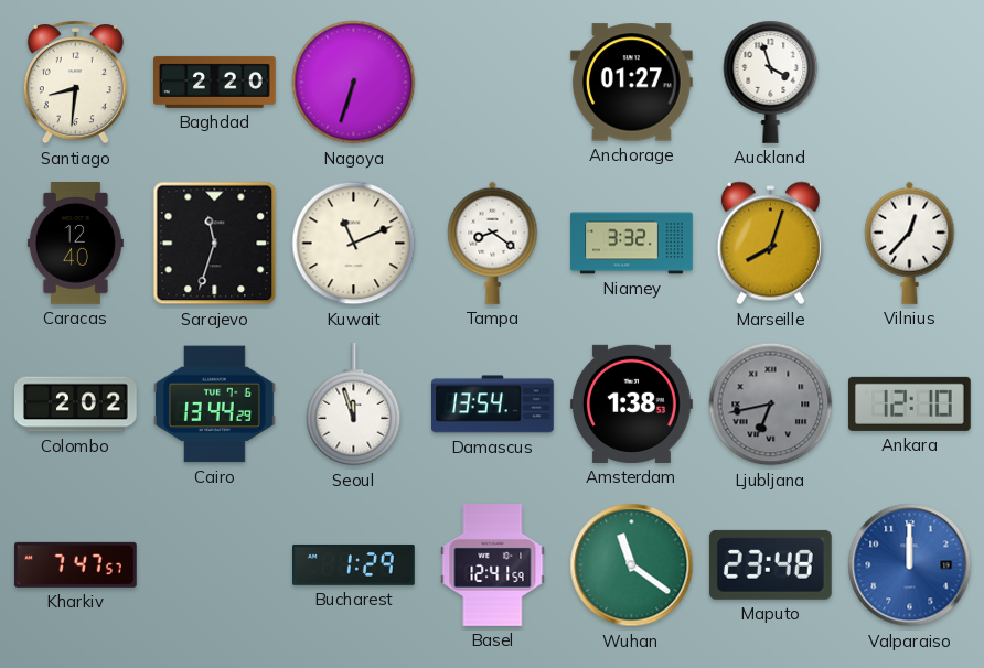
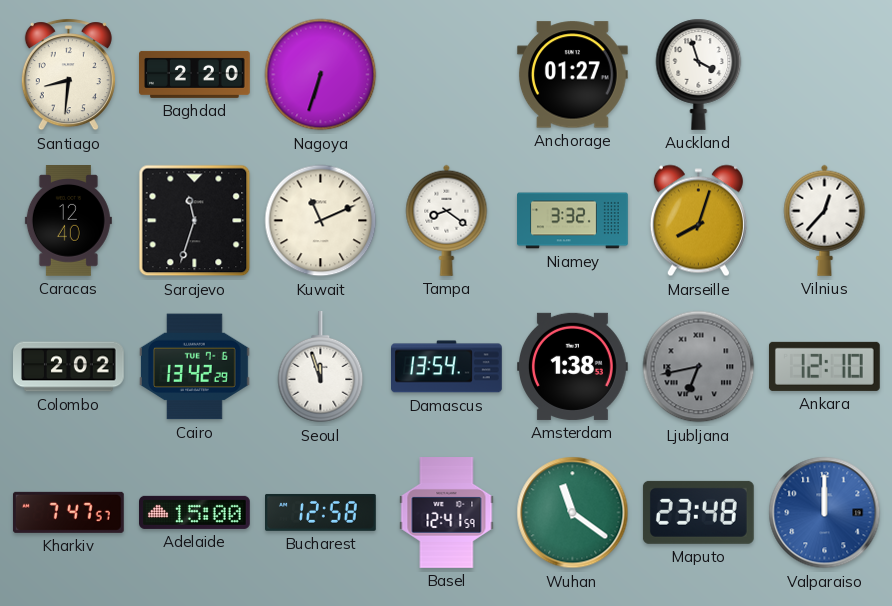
Cairo: 13:44 -> 13:42
Adelaide: none -> 15:00
Bucharest: 1:29 -> 12:58
